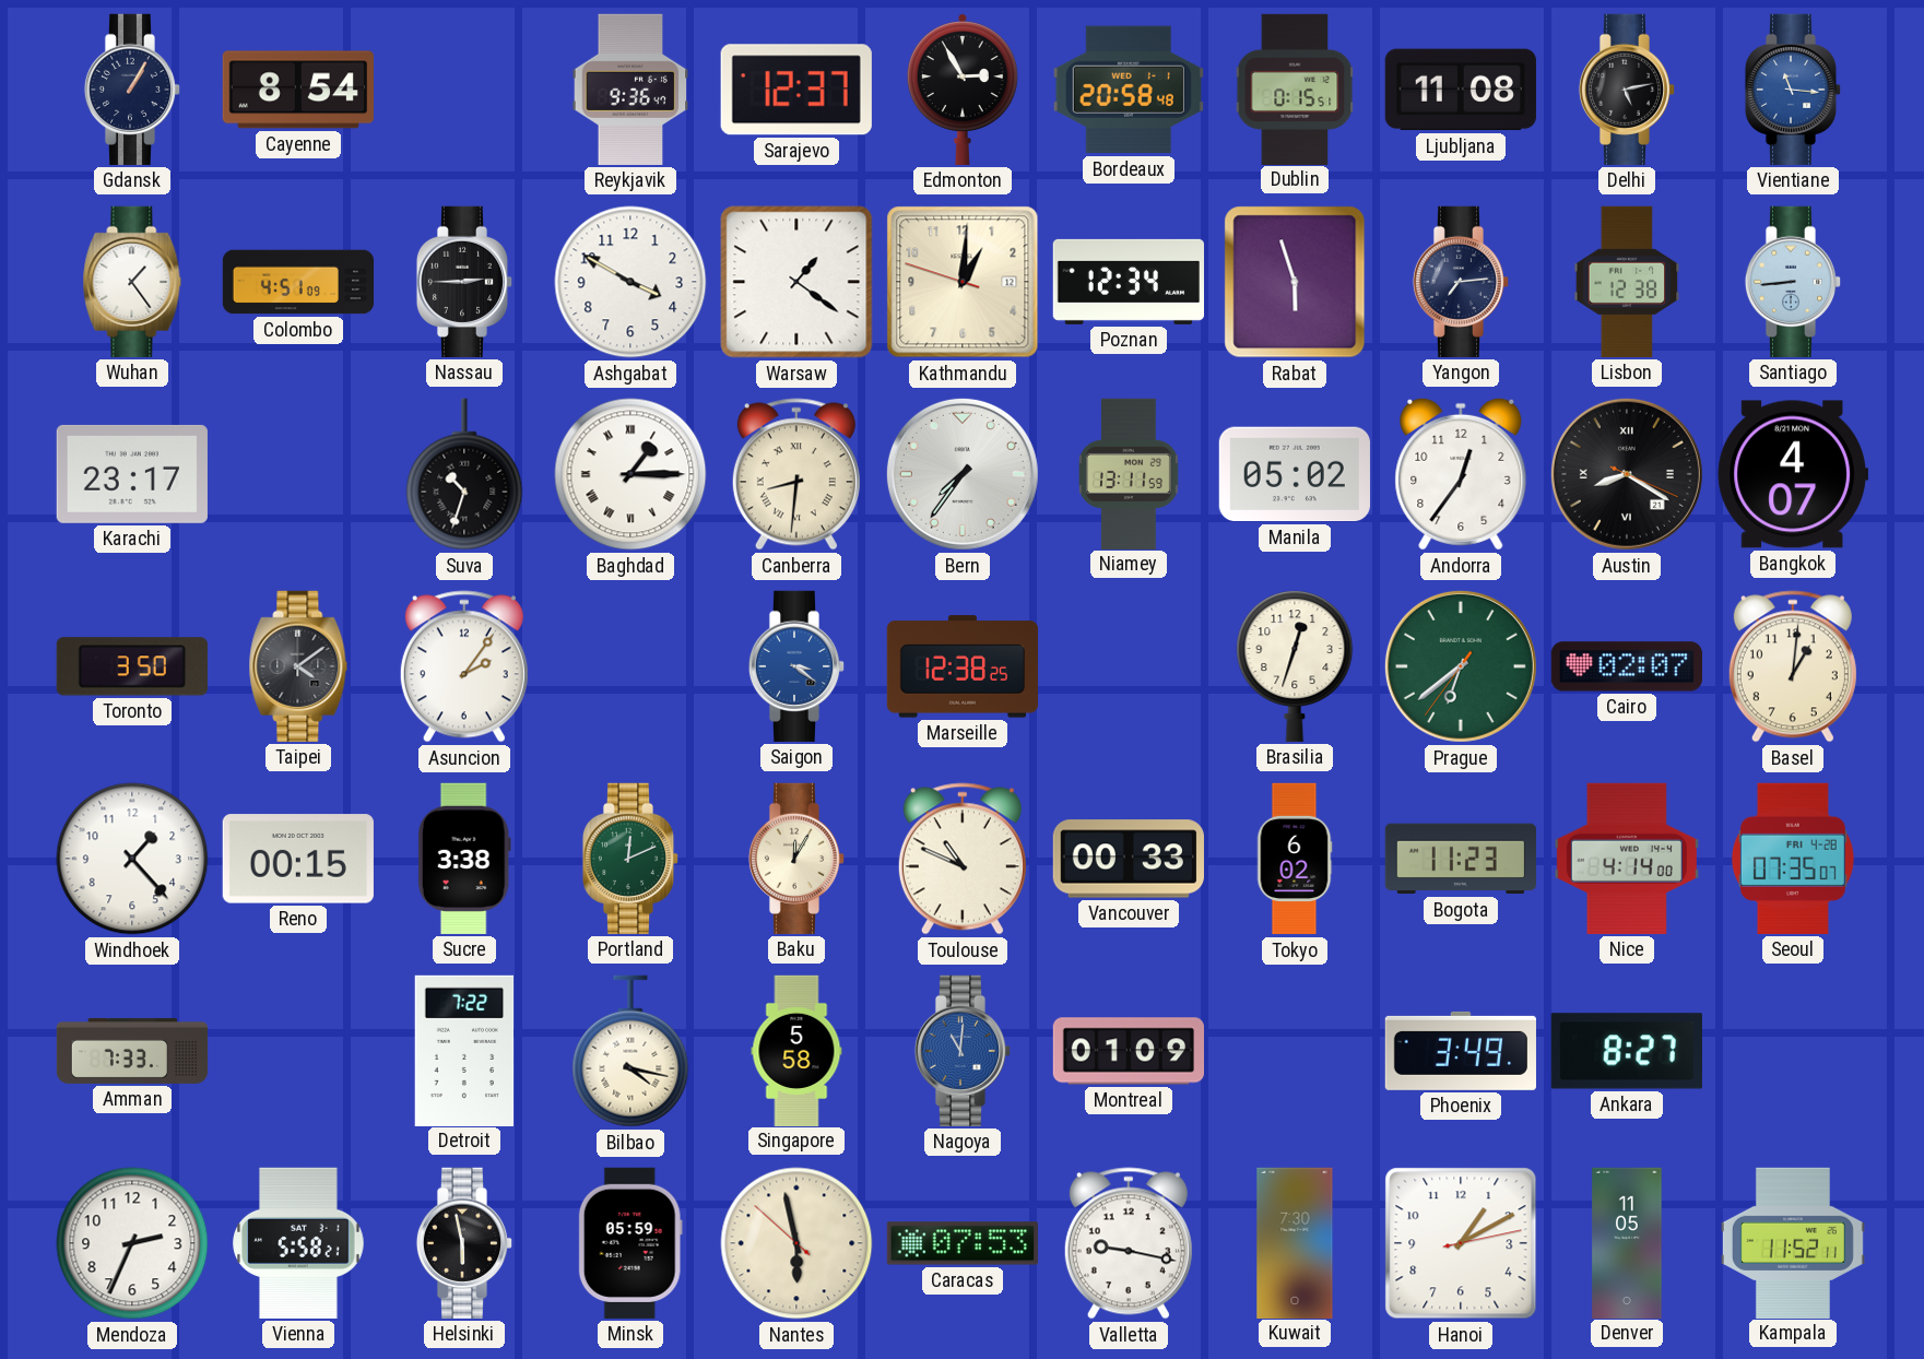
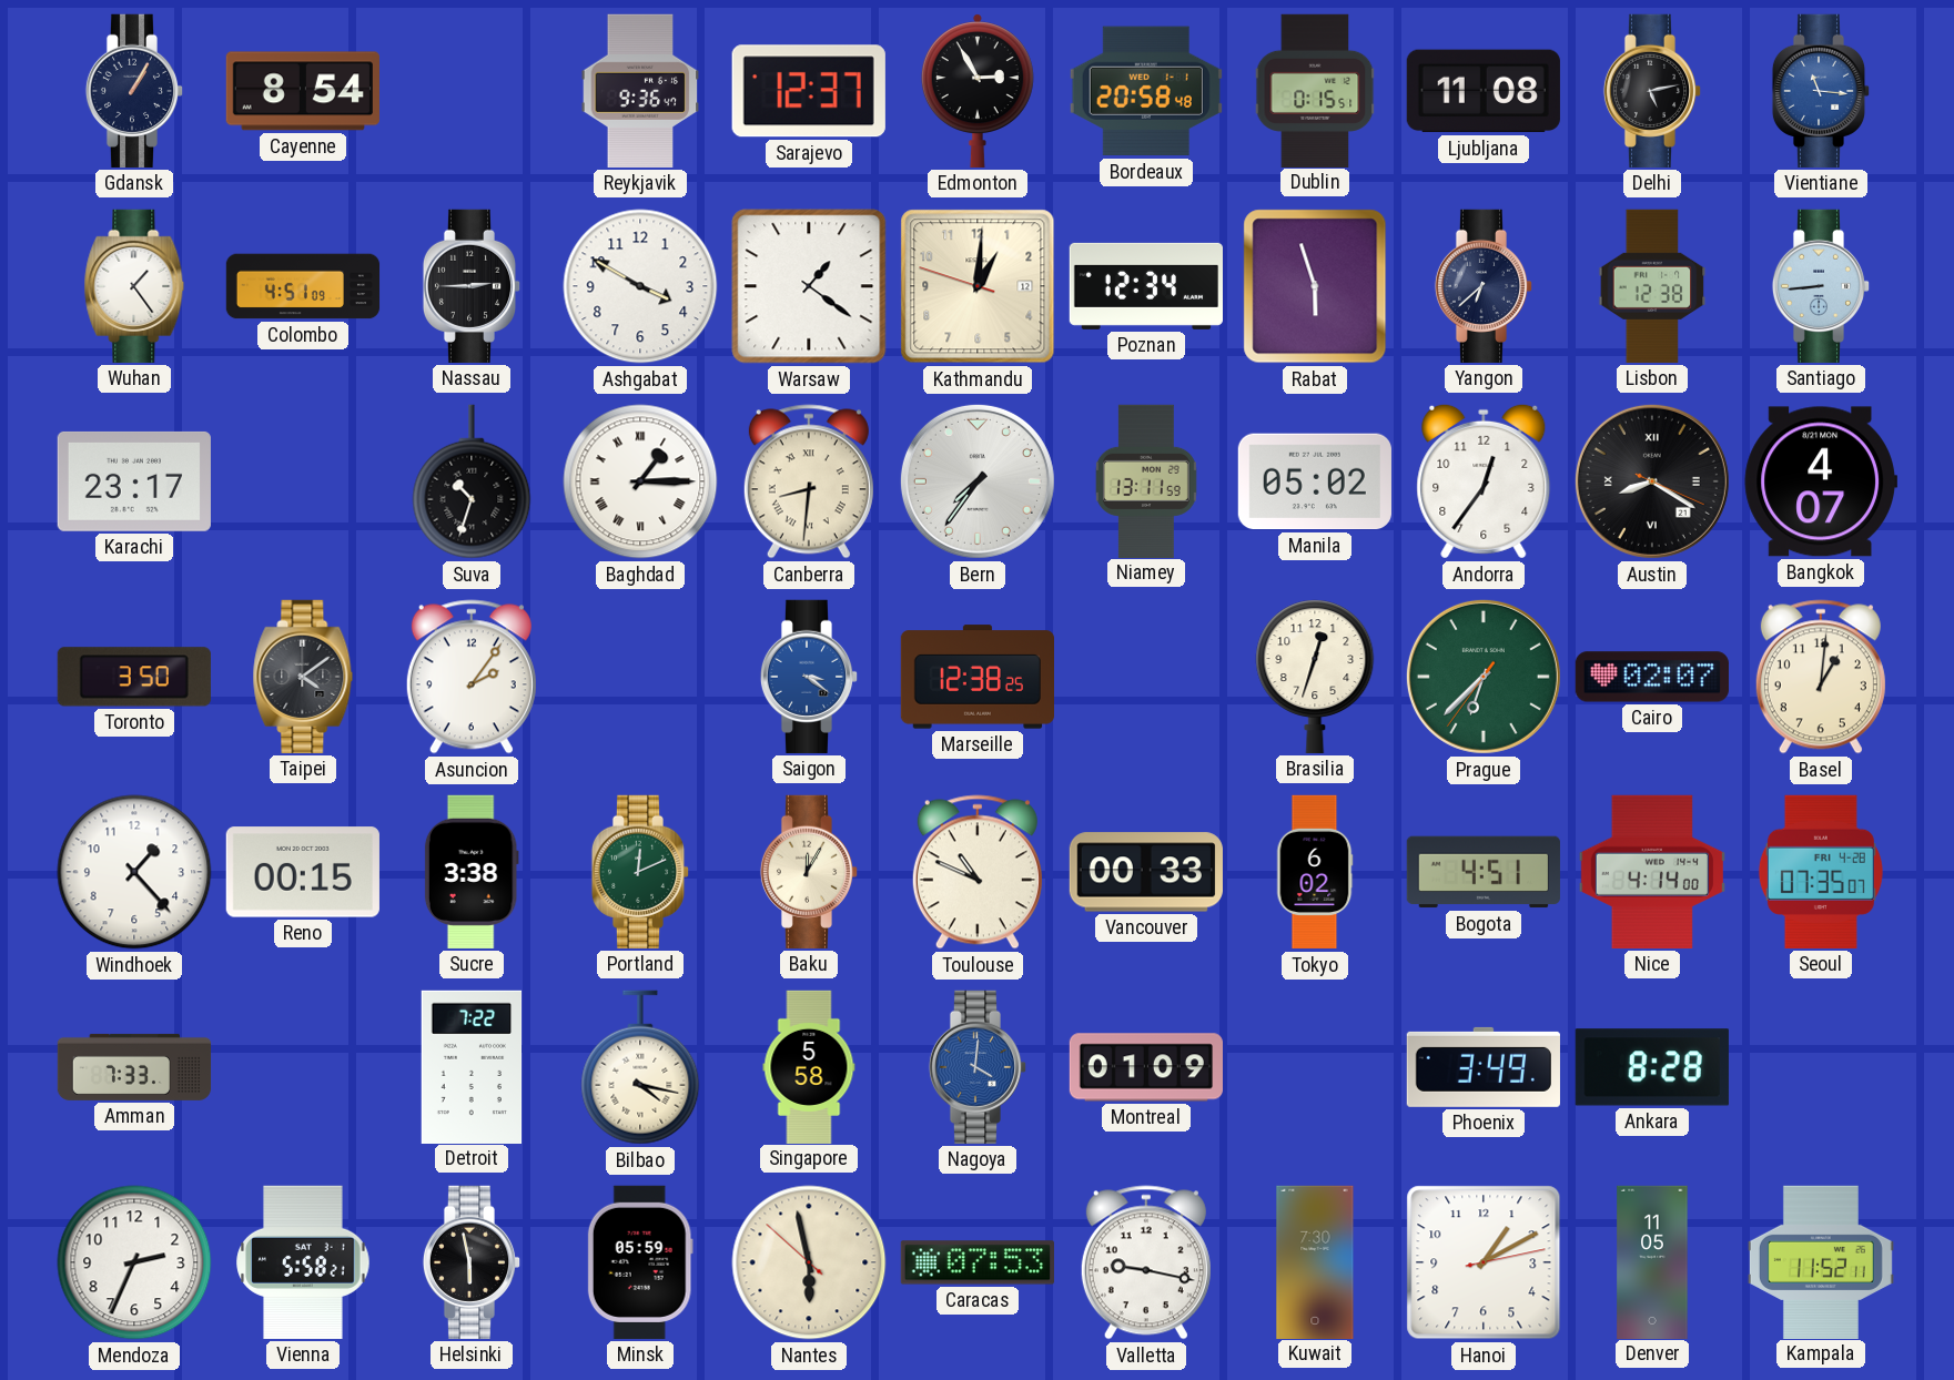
Yangon: 7:14 -> 6:38
Prague: 6:38 -> 6:37
Bogota: 11:23 -> 4:51
Nagoya: 11:01 -> 4:01
Ankara: 8:27 -> 8:28
